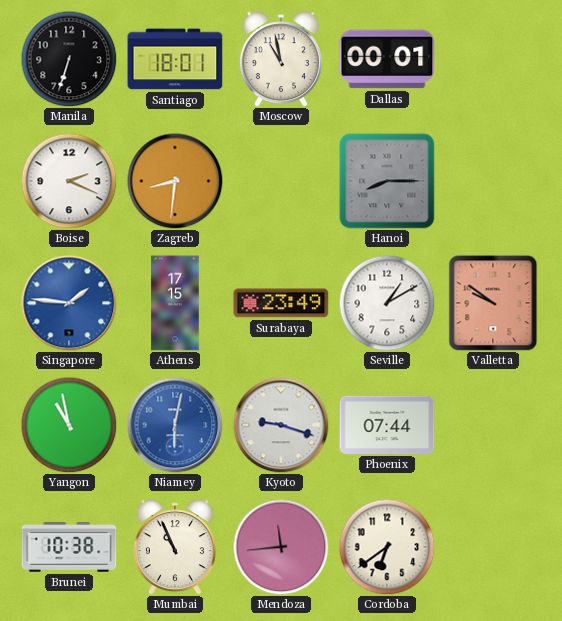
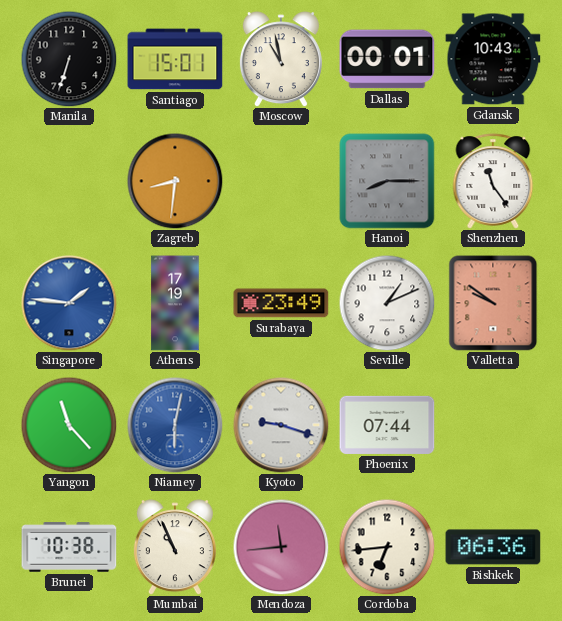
Santiago: 18:01 -> 15:01
Gdansk: none -> 10:43
Boise: 2:19 -> none
Shenzhen: none -> 11:24
Athens: 17:15 -> 17:19
Seville: 1:10 -> 1:11
Yangon: 10:58 -> 11:23
Cordoba: 6:39 -> 6:44
Bishkek: none -> 06:36
